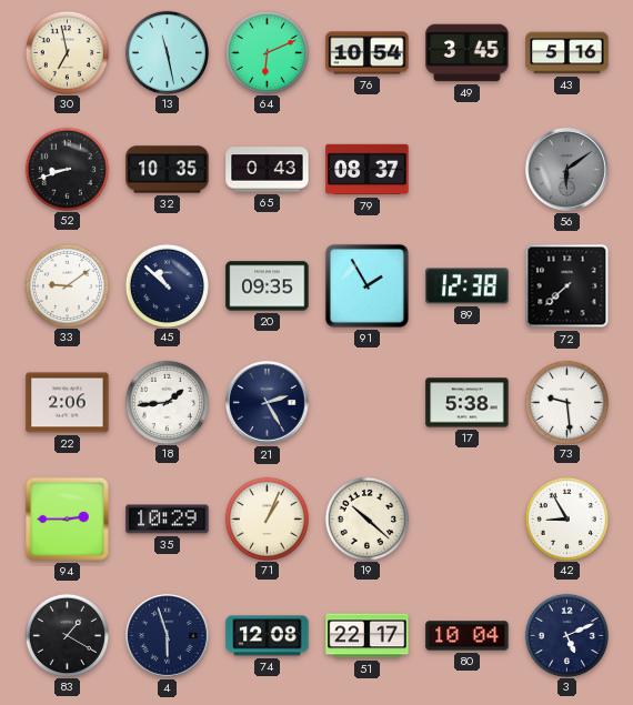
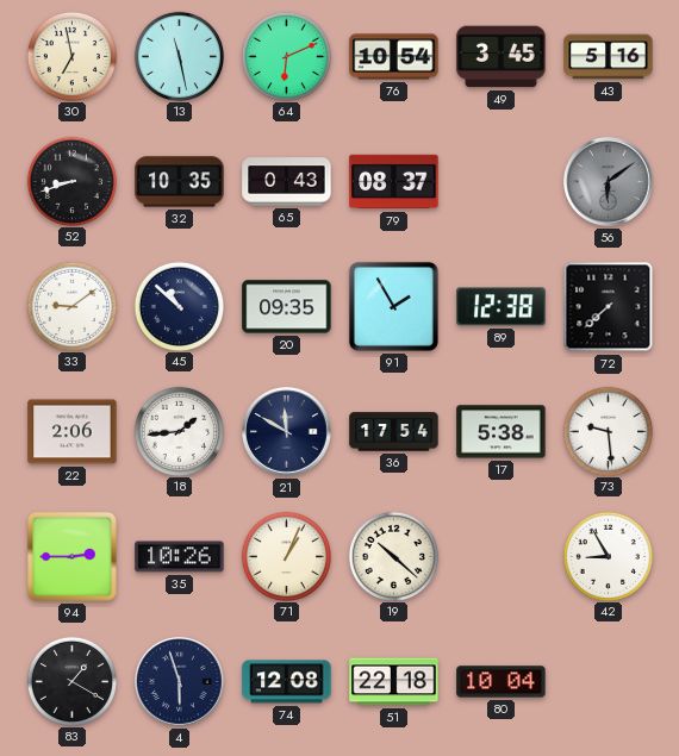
21: 2:25 -> 11:50
36: none -> 17:54
35: 10:29 -> 10:26
51: 22:17 -> 22:18
3: 5:11 -> none
